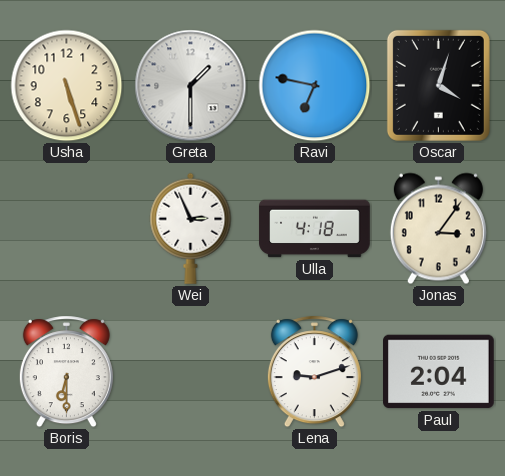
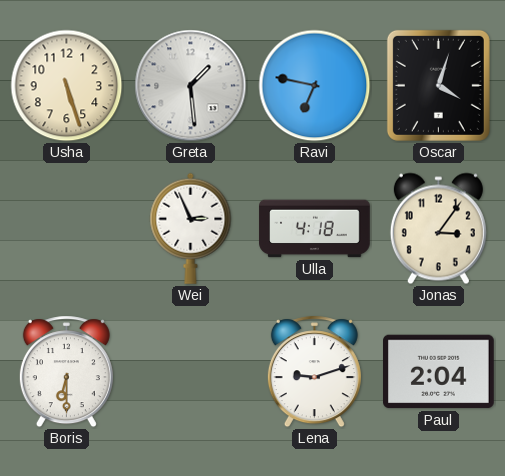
Greta: 1:30 -> 1:29
